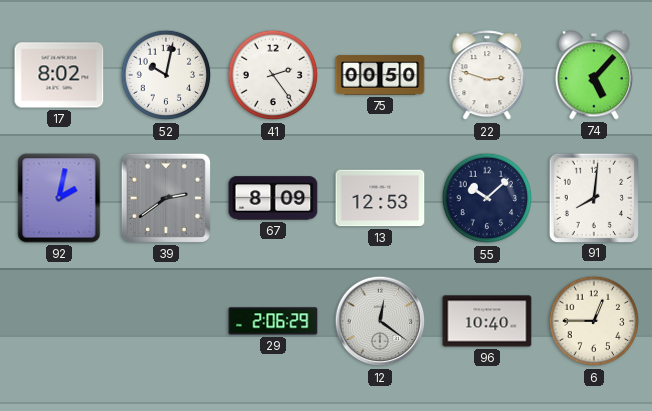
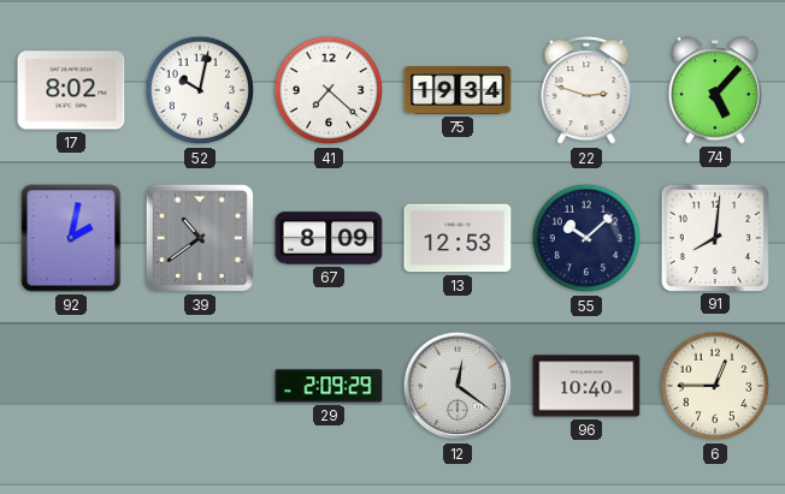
41: 2:24 -> 7:22
75: 00:50 -> 19:34
39: 2:39 -> 10:39
29: 2:06 -> 2:09
